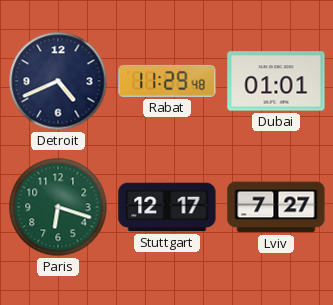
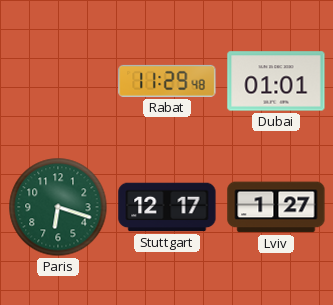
Detroit: 4:41 -> none
Lviv: 7:27 -> 1:27
